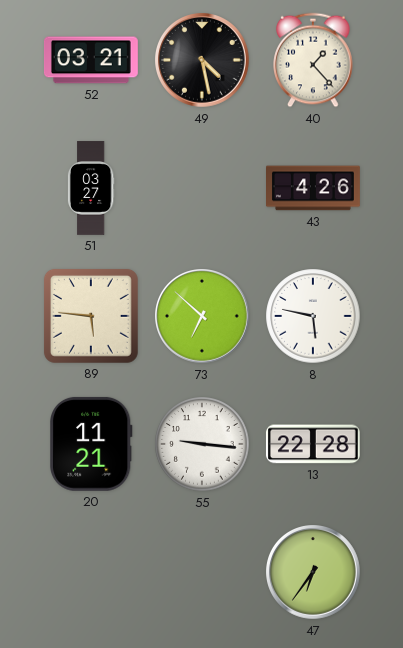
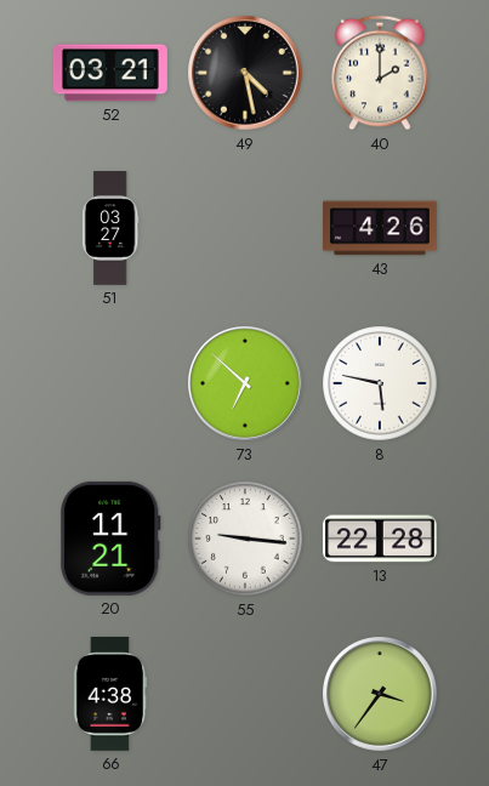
40: 1:23 -> 2:00
89: 5:46 -> none
66: none -> 4:38
47: 6:36 -> 3:36
